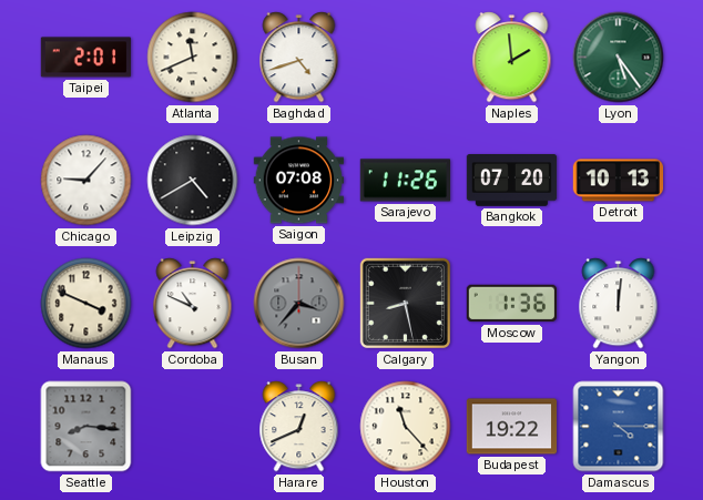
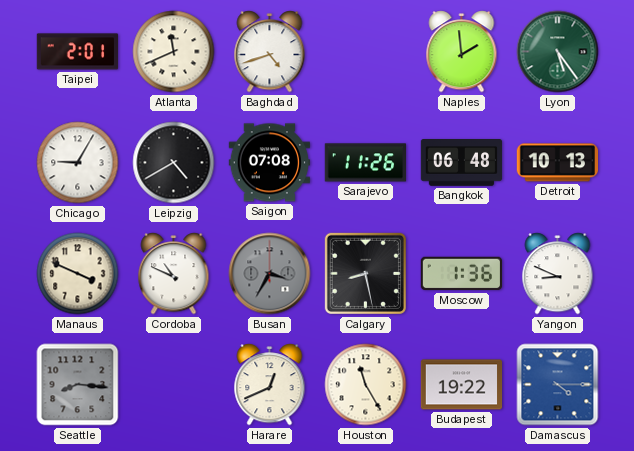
Chicago: 9:07 -> 9:05
Bangkok: 07:20 -> 06:48
Busan: 3:37 -> 3:35
Yangon: 12:01 -> 8:49
Houston: 11:23 -> 11:25
